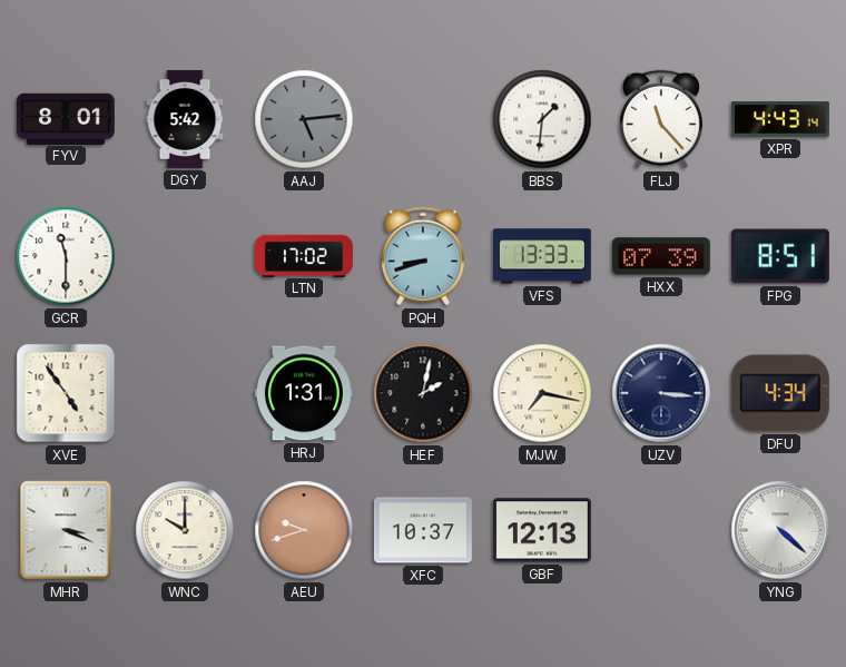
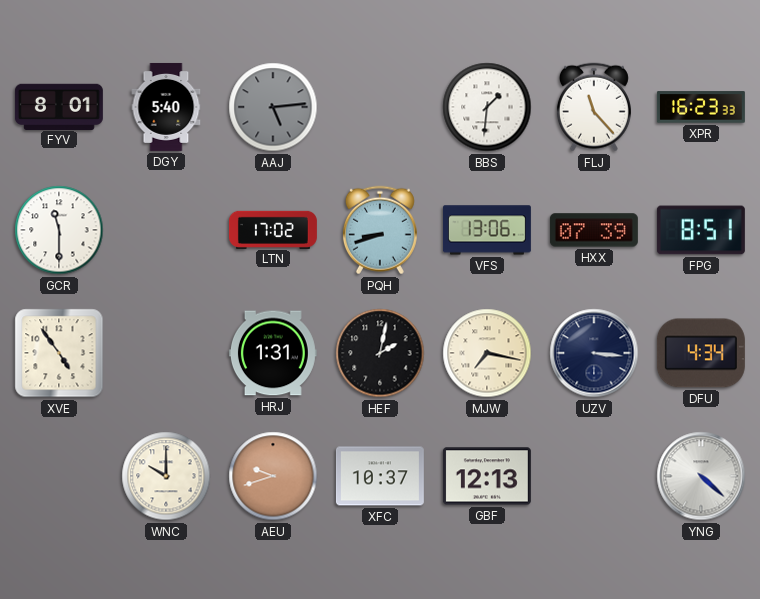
DGY: 5:42 -> 5:40
XPR: 4:43 -> 16:23
VFS: 13:33 -> 13:06
MHR: 3:19 -> none
